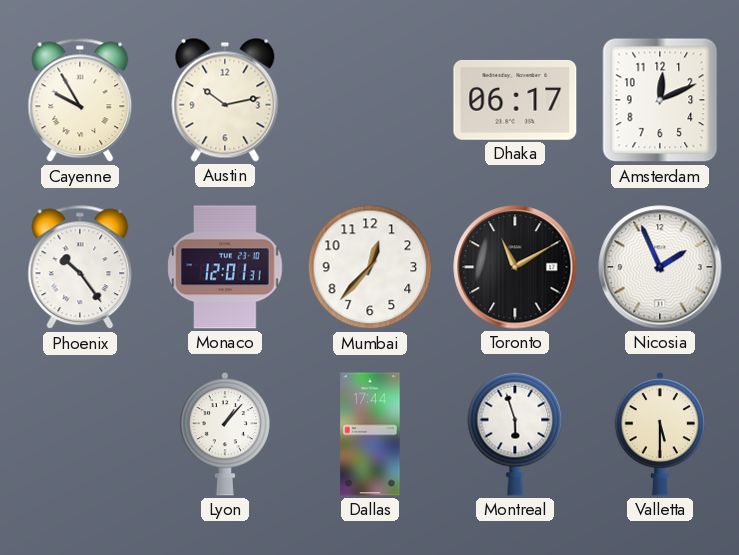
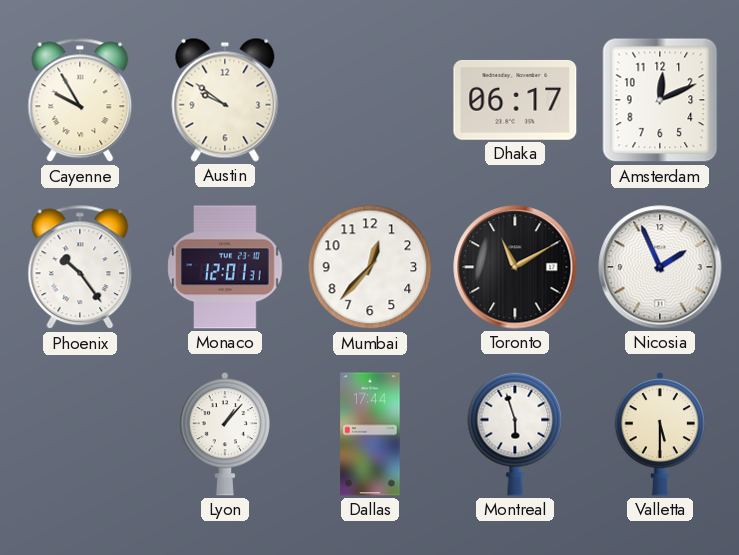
Austin: 10:13 -> 9:51
